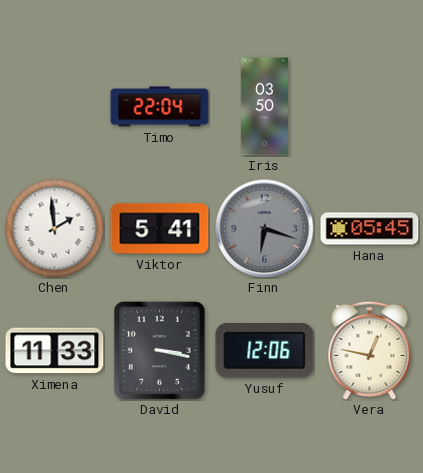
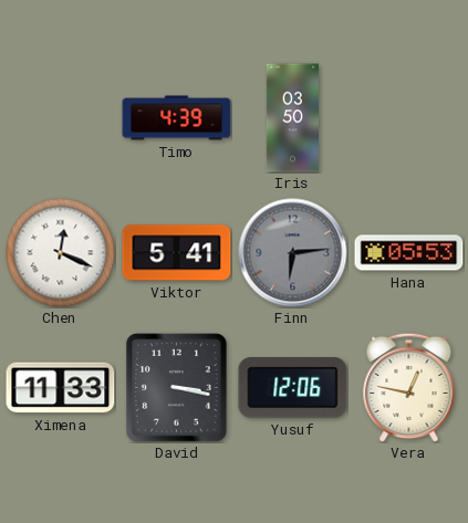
Timo: 22:04 -> 4:39
Chen: 1:59 -> 12:19
Finn: 6:18 -> 6:14
Hana: 05:45 -> 05:53
